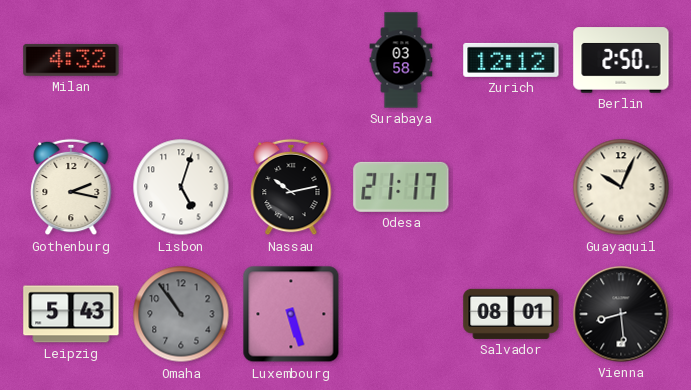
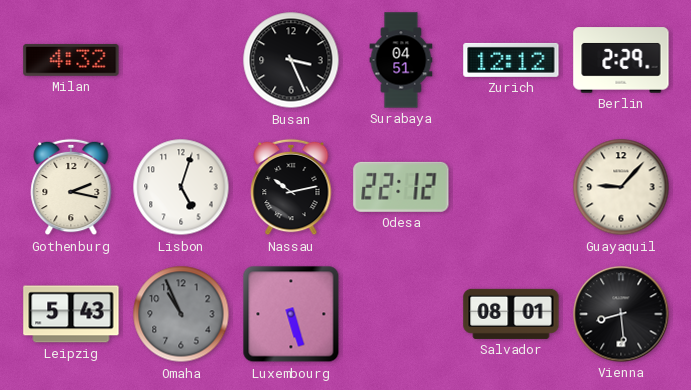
Busan: none -> 3:26
Surabaya: 03:58 -> 04:51
Berlin: 2:50 -> 2:29
Odesa: 21:17 -> 22:12
Guayaquil: 10:04 -> 9:07
Omaha: 10:54 -> 10:56
